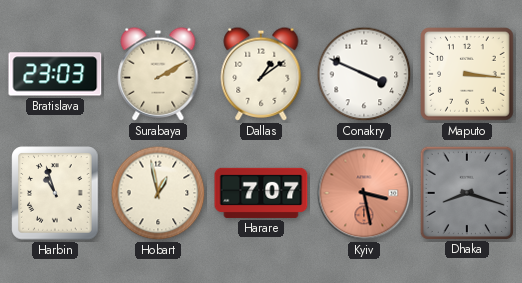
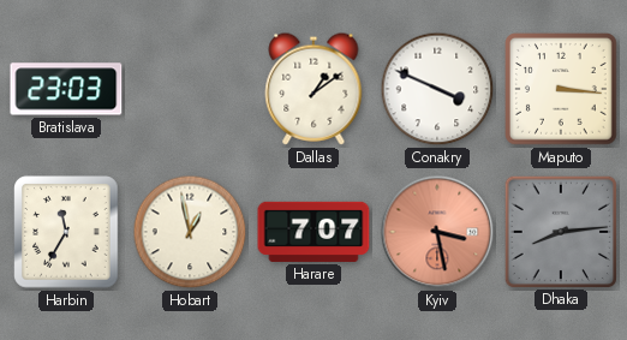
Surabaya: 2:10 -> none
Harbin: 10:57 -> 11:35
Dhaka: 8:18 -> 8:14
